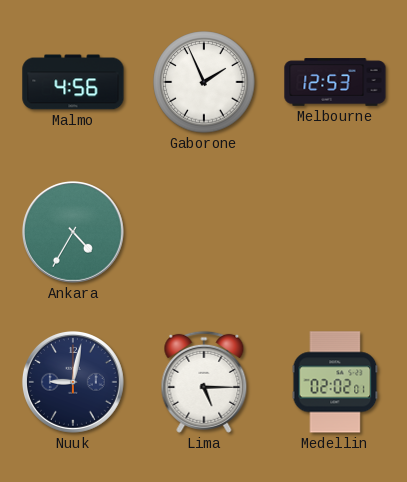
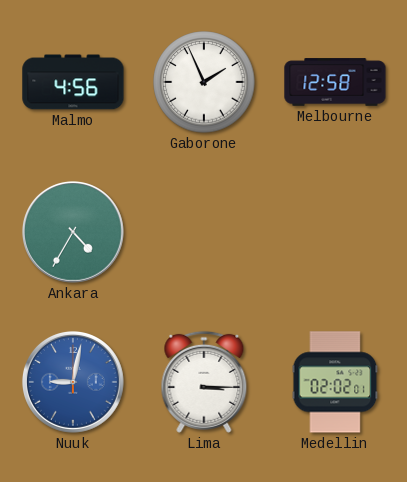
Melbourne: 12:53 -> 12:58
Nuuk dial: navy -> blue
Lima: 5:15 -> 3:15
